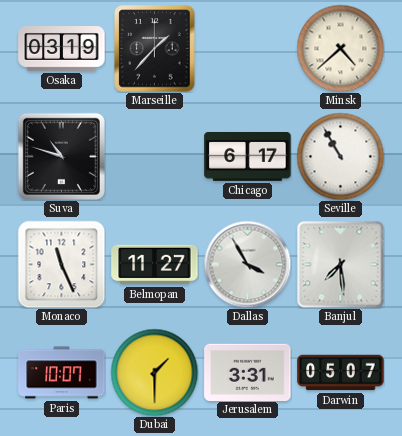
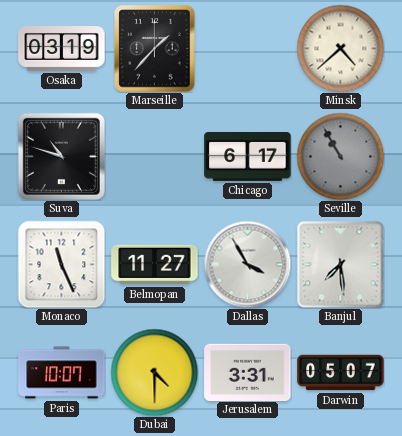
Seville dial: white -> grey
Dubai: 1:30 -> 4:30
